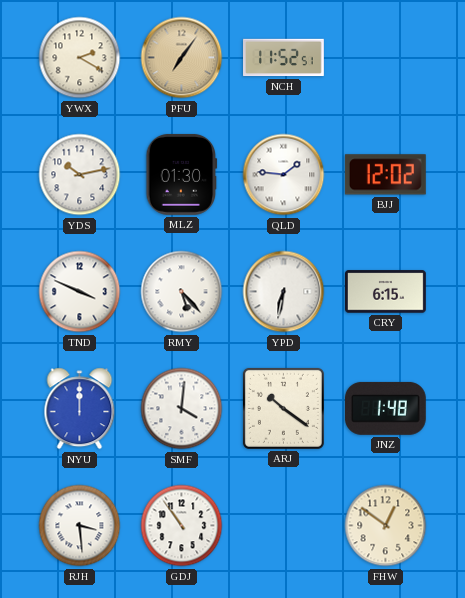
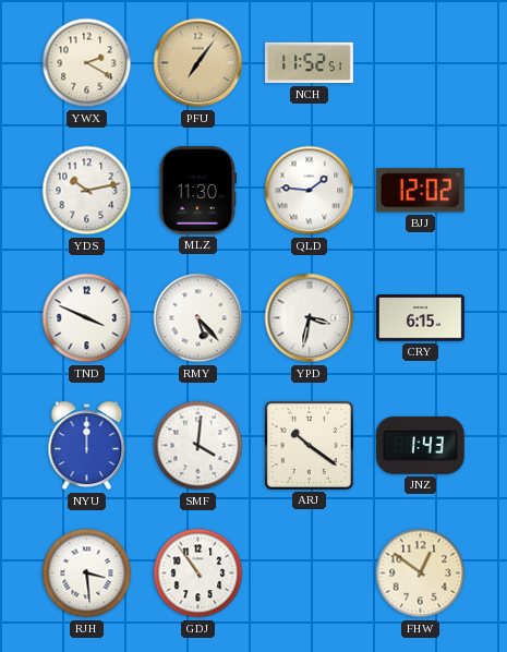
MLZ: 01:30 -> 11:30
YPD: 6:32 -> 3:32
JNZ: 1:48 -> 1:43
